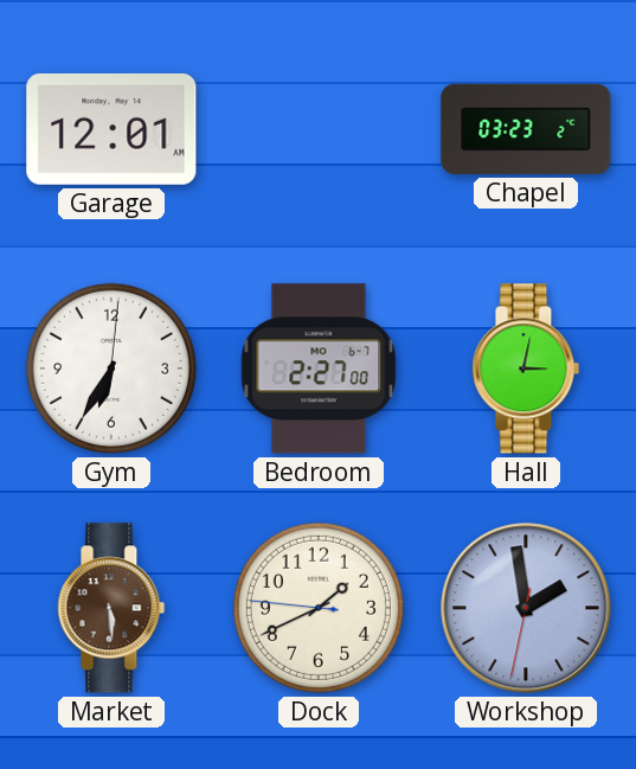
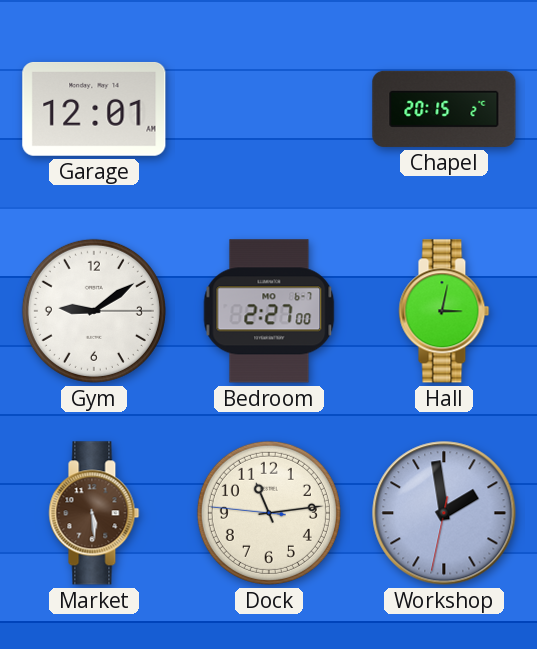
Chapel: 03:23 -> 20:15
Gym: 6:35 -> 9:09
Dock: 1:40 -> 11:13
